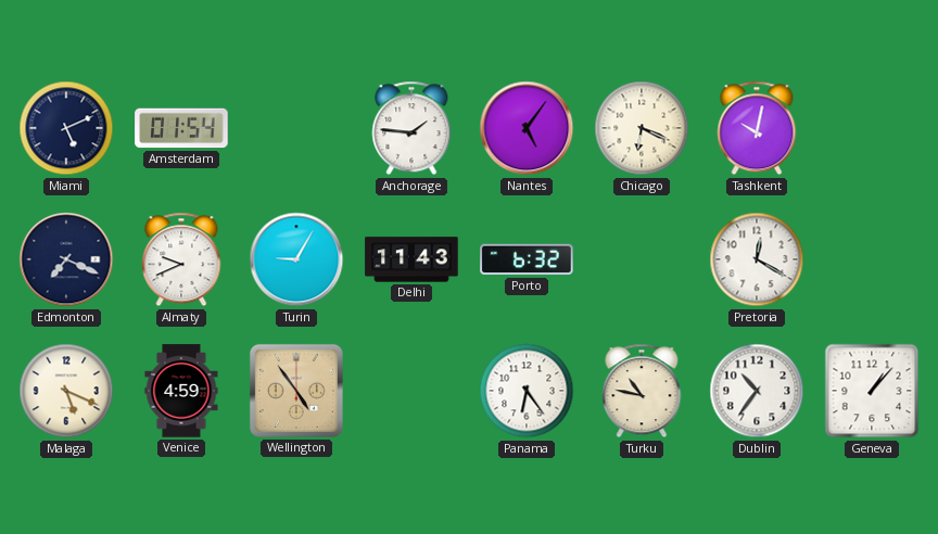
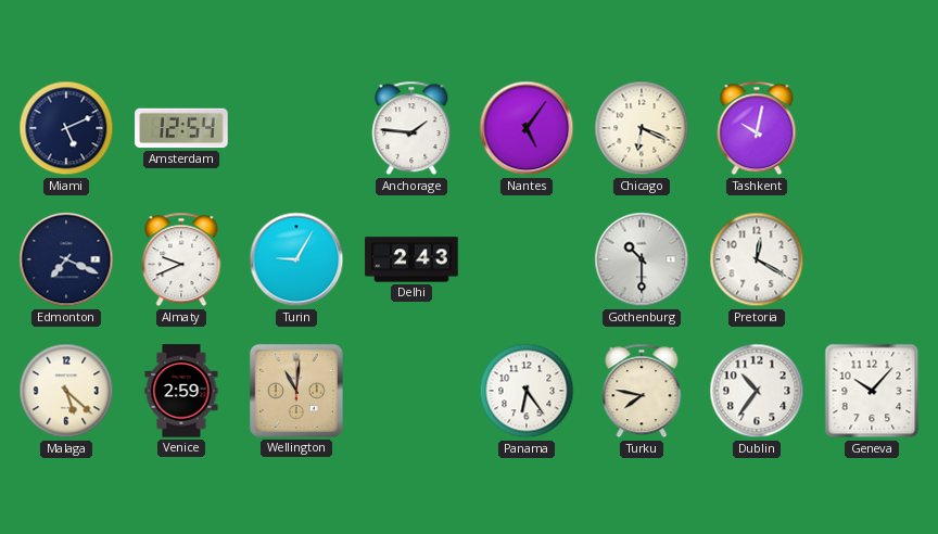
Amsterdam: 01:54 -> 12:54
Delhi: 11:43 -> 2:43
Porto: 6:32 -> none
Gothenburg: none -> 10:30
Malaga: 5:19 -> 5:22
Venice: 4:59 -> 2:59
Wellington: 4:54 -> 11:01
Turku: 10:47 -> 7:47
Geneva: 1:07 -> 10:07
